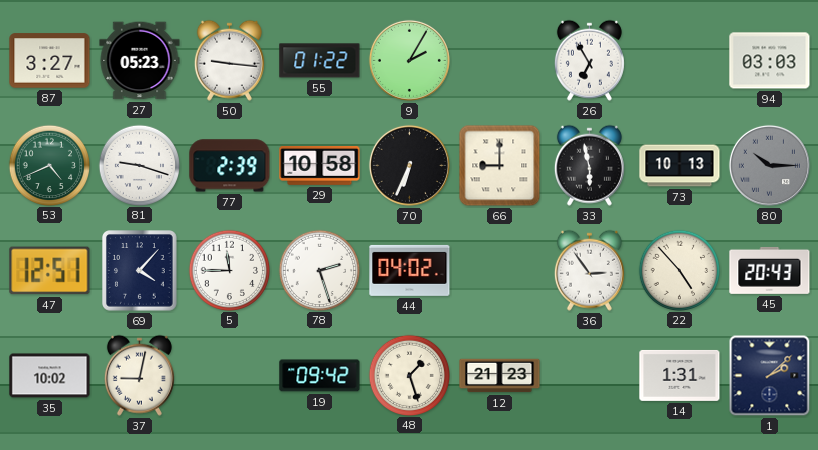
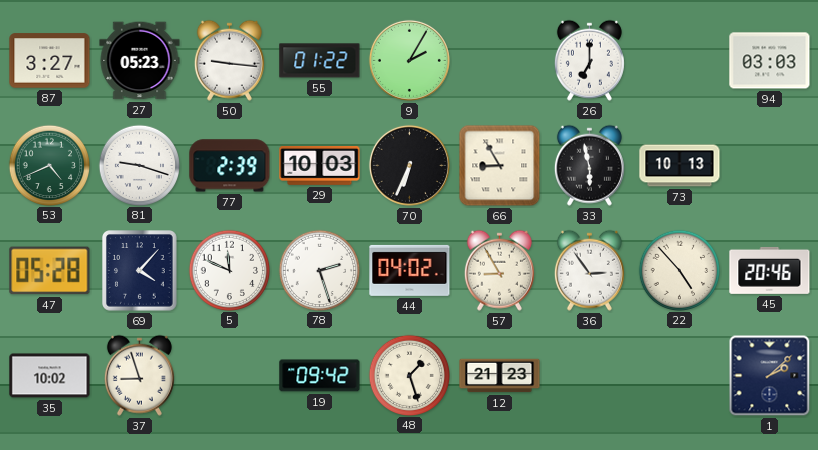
26: 6:55 -> 7:00
29: 10:58 -> 10:03
66: 9:00 -> 8:55
80: 10:15 -> none
47: 12:51 -> 05:28
5: 11:45 -> 11:49
57: none -> 8:55
45: 20:43 -> 20:46
37: 9:02 -> 8:57
14: 1:31 -> none
